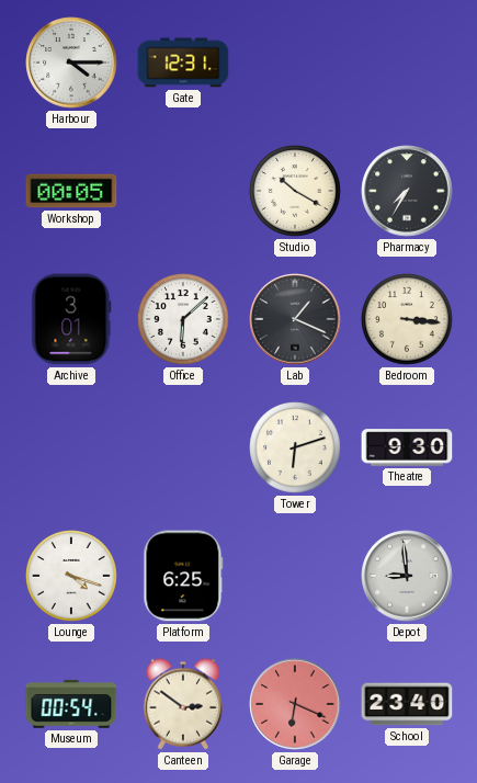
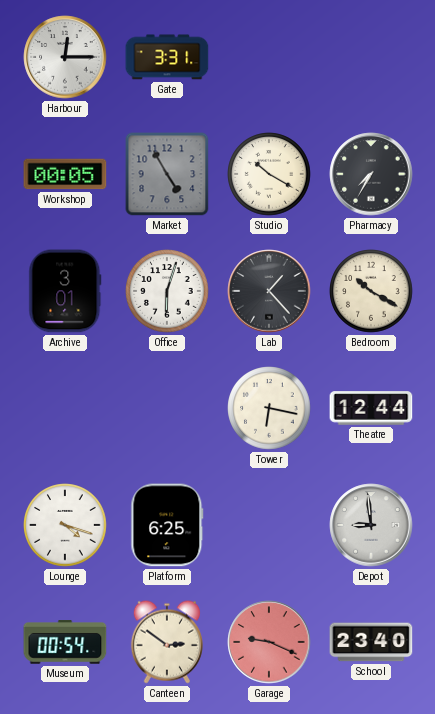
Harbour: 4:15 -> 12:15
Gate: 12:31 -> 3:31
Market: none -> 4:55
Office: 6:08 -> 6:03
Lab: 1:19 -> 1:23
Bedroom: 3:16 -> 10:20
Tower: 6:12 -> 6:17
Theatre: 9:30 -> 12:44
Garage: 6:19 -> 9:19
